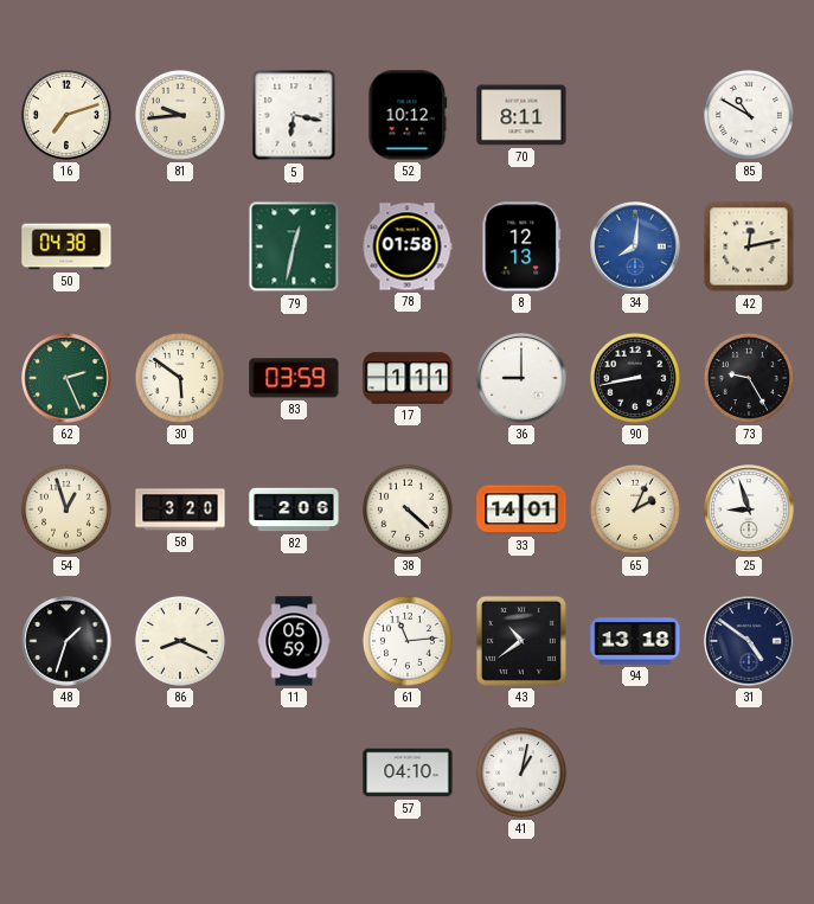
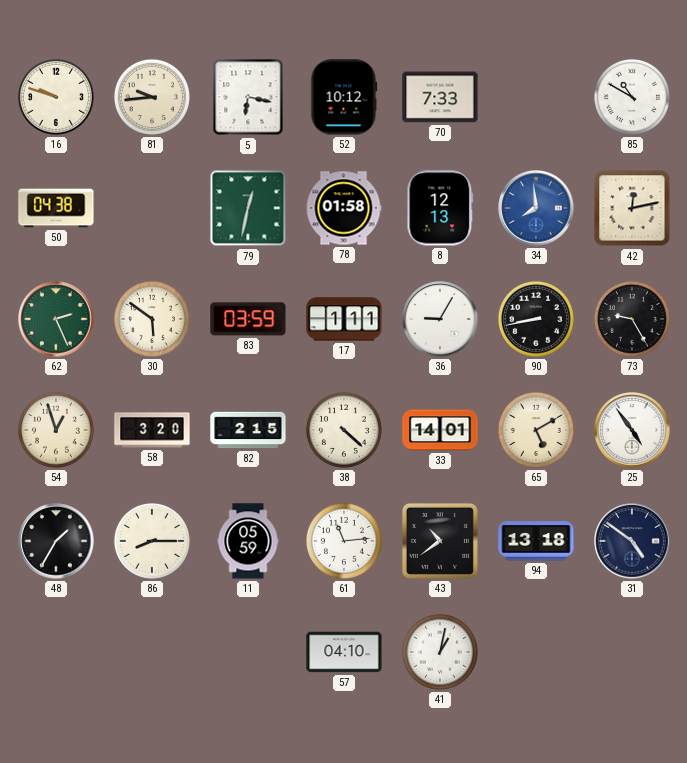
16: 7:12 -> 9:48
70: 8:11 -> 7:33
34: 8:01 -> 7:59
36: 9:00 -> 9:05
82: 2:06 -> 2:15
65: 2:04 -> 5:10
25: 8:57 -> 4:54
48: 1:33 -> 1:35
86: 8:19 -> 8:15
